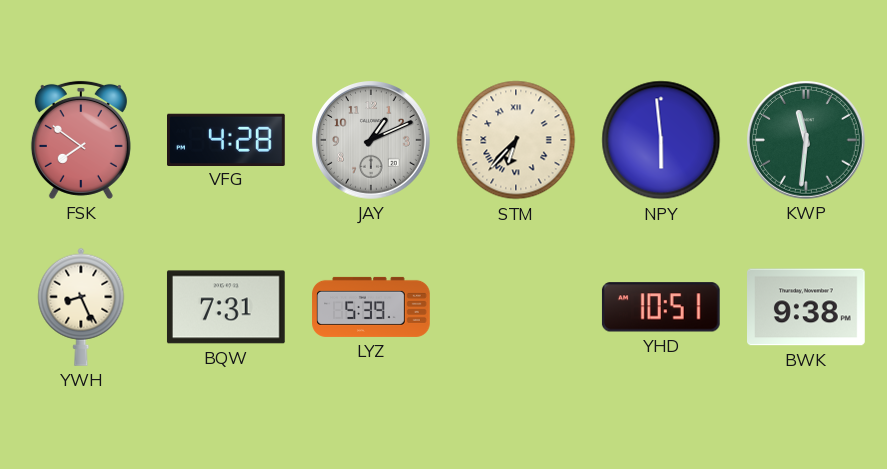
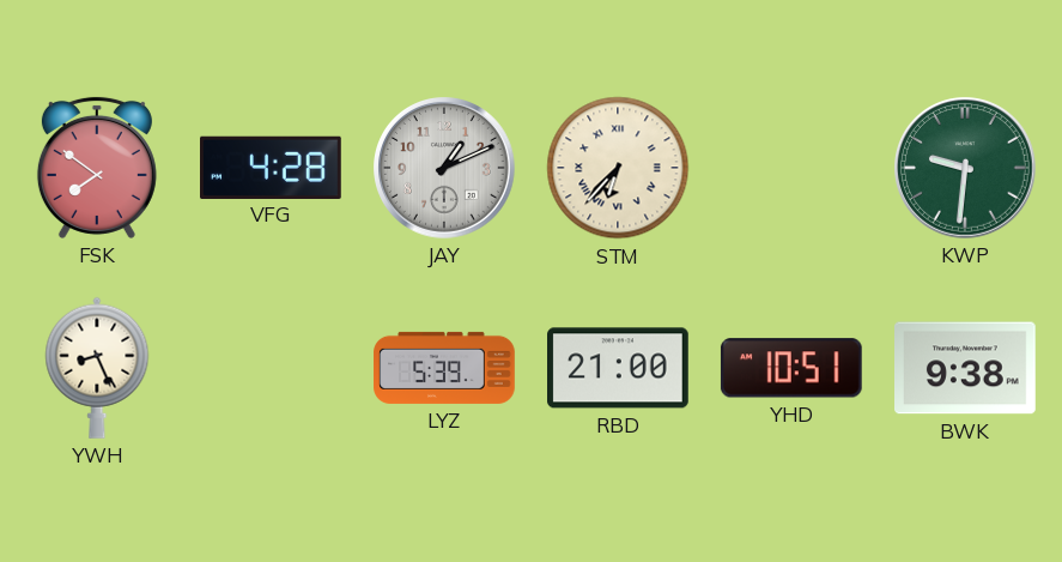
NPY: 5:59 -> none
KWP: 11:31 -> 9:31
BQW: 7:31 -> none
RBD: none -> 21:00
